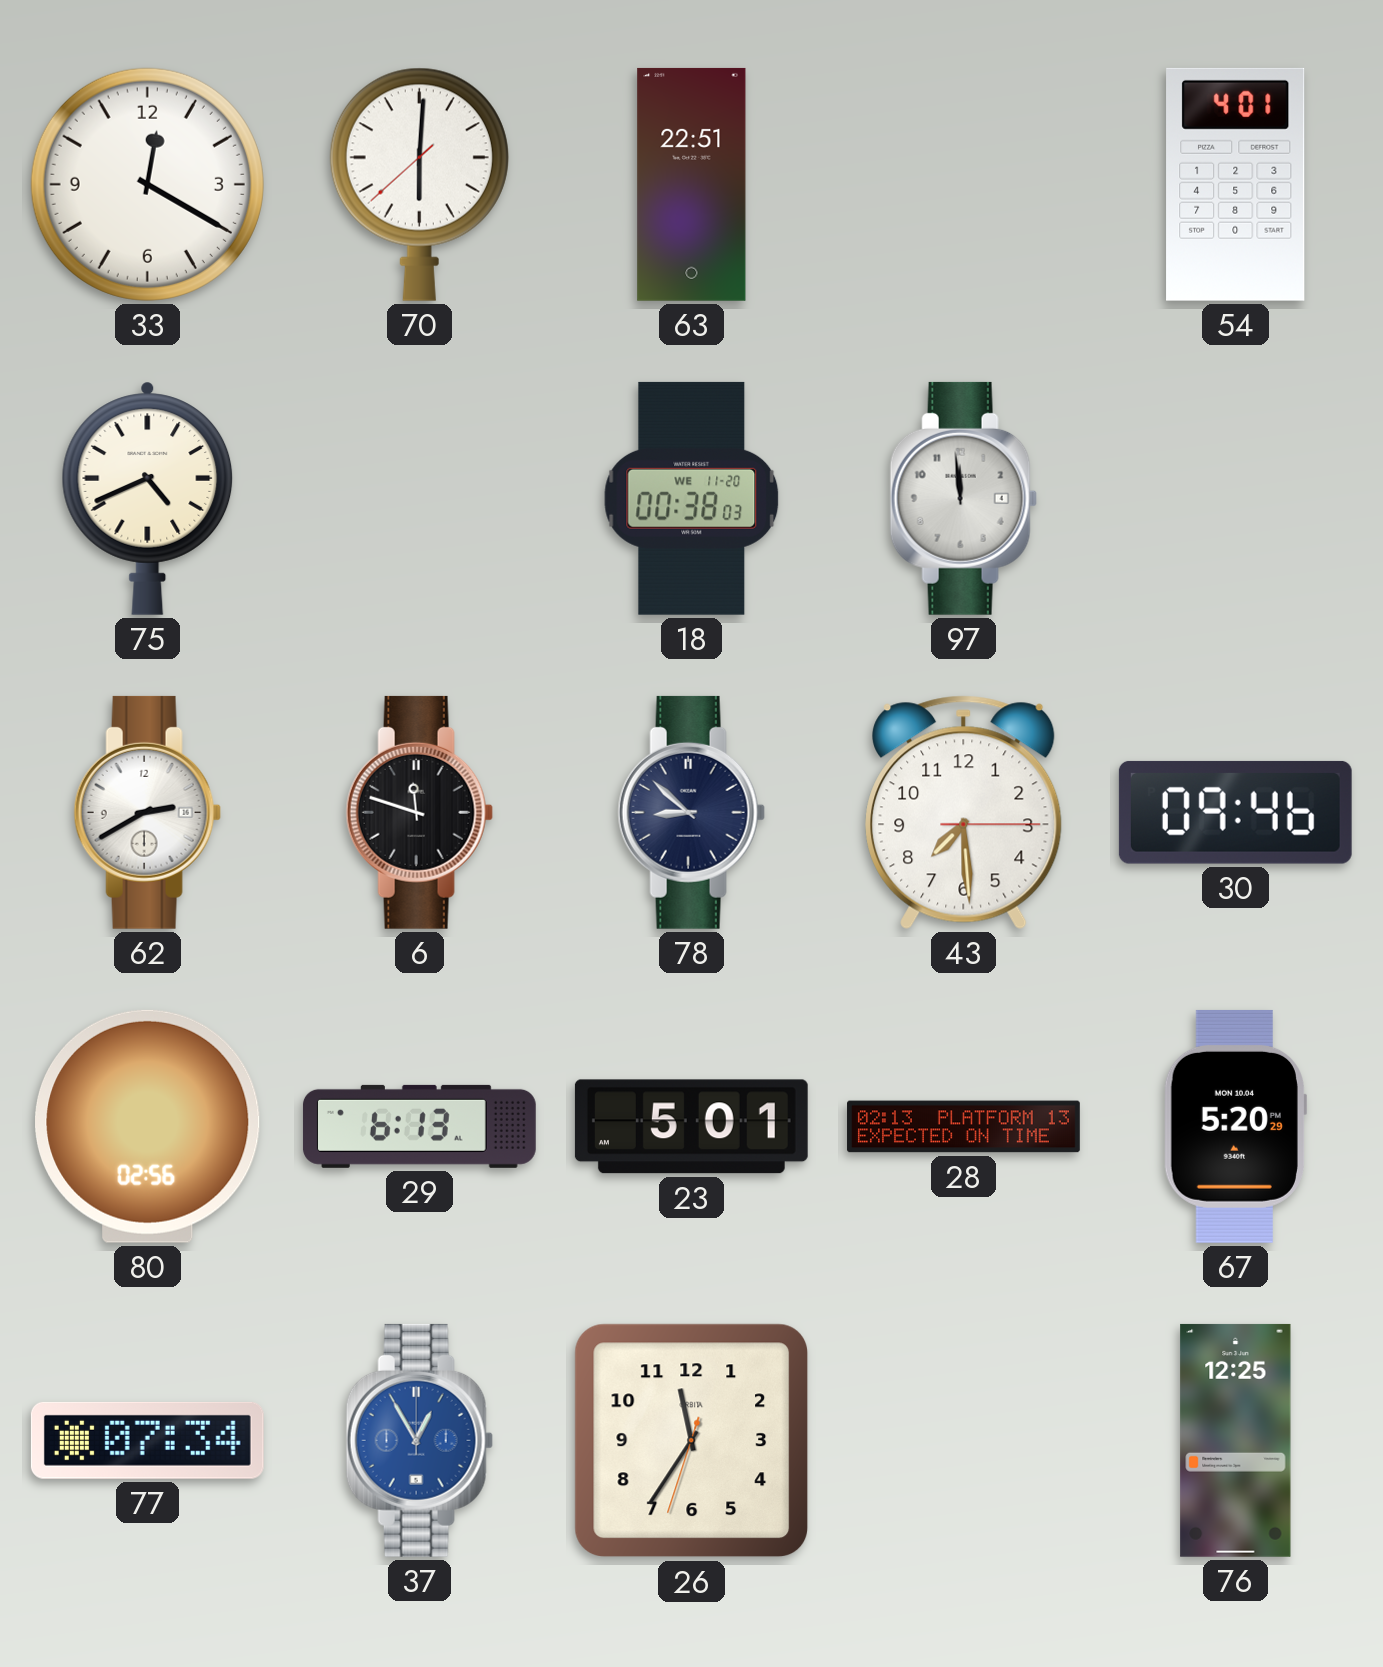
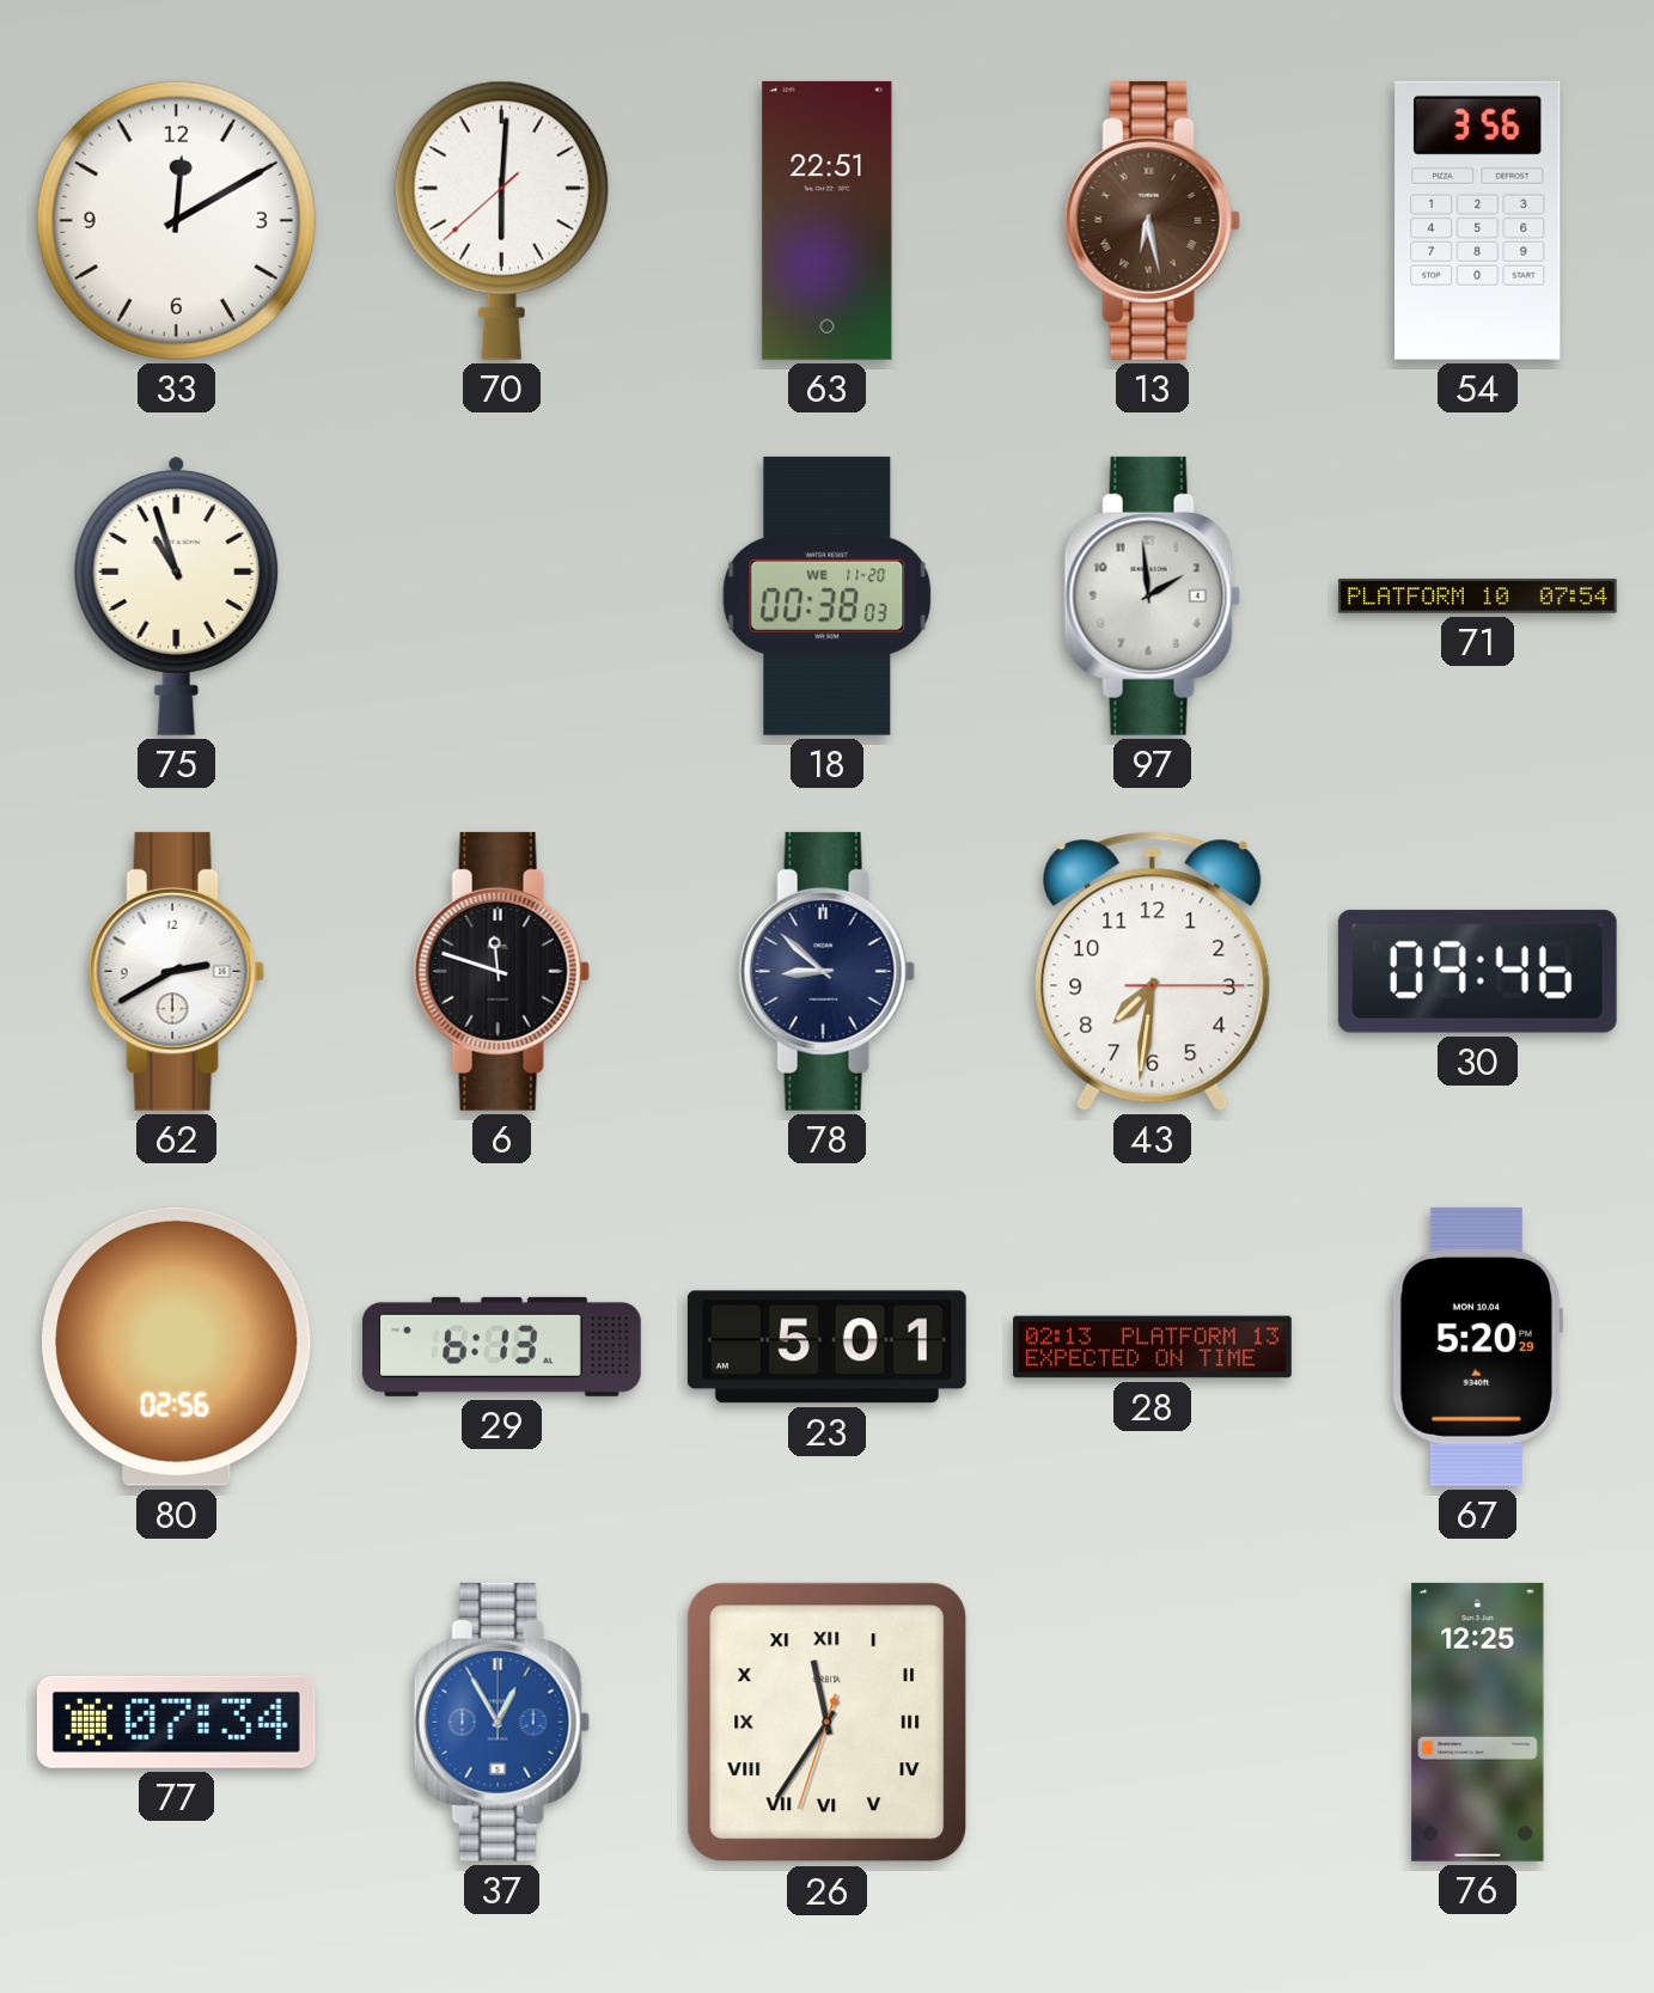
33: 12:20 -> 12:10
13: none -> 6:28
54: 4:01 -> 3:56
75: 4:41 -> 10:57
97: 11:59 -> 1:59
71: none -> 07:54
43: 7:29 -> 7:31
26 numerals: Arabic -> Roman
